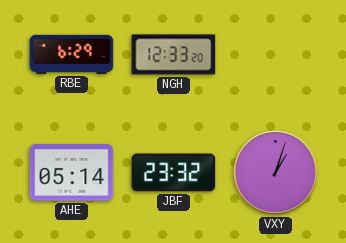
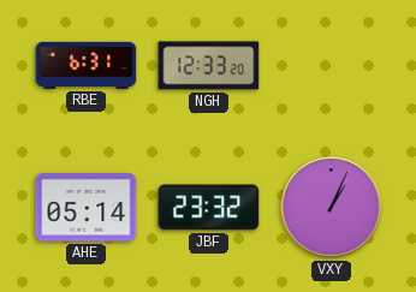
RBE: 6:29 -> 6:31
VXY: 1:03 -> 1:04
